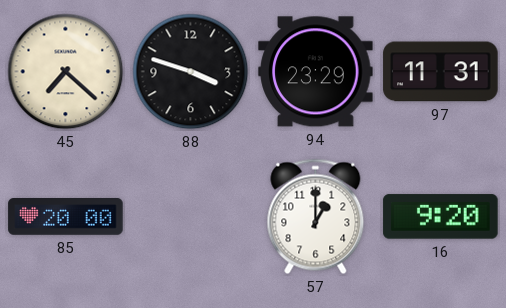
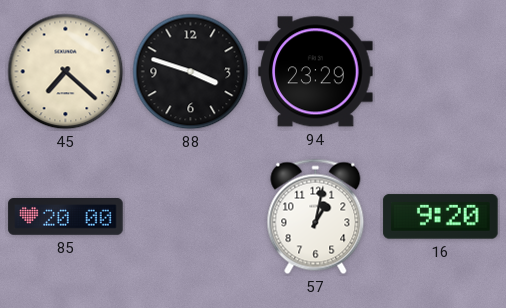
97: 11:31 -> none
57: 1:00 -> 1:02
